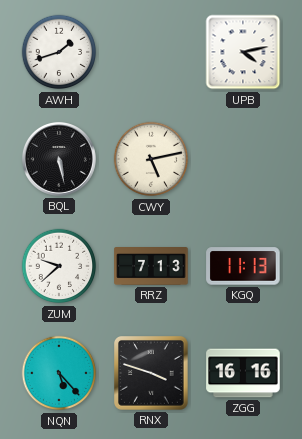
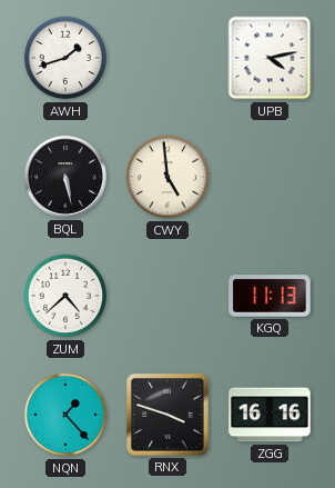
CWY: 5:13 -> 4:59
ZUM: 9:38 -> 4:38
RRZ: 7:13 -> none
NQN: 5:23 -> 1:23
